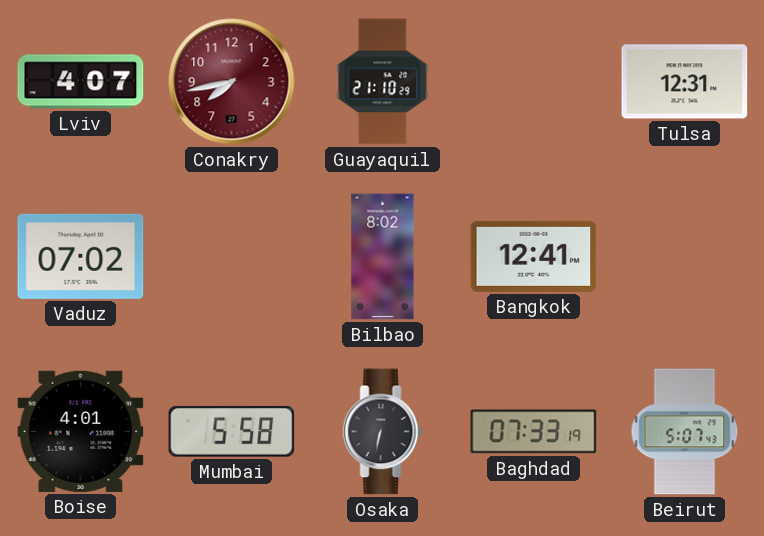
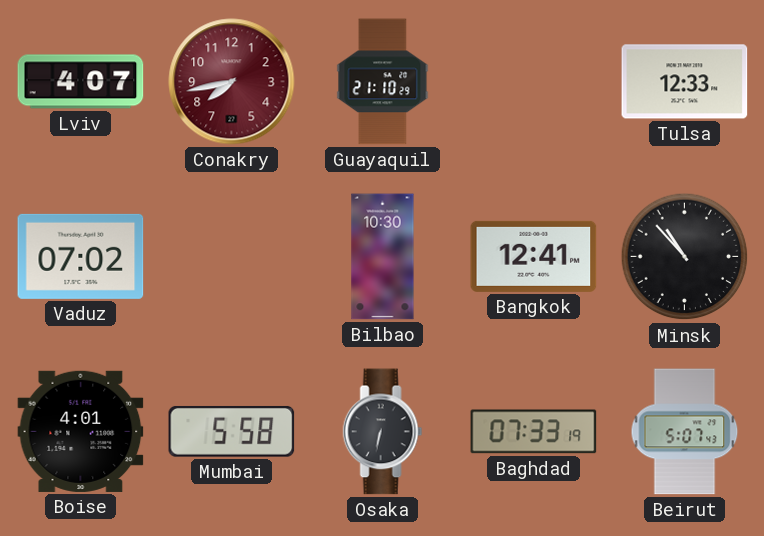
Tulsa: 12:31 -> 12:33
Bilbao: 8:02 -> 10:30
Minsk: none -> 10:53
